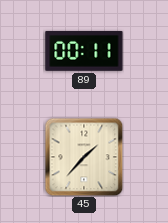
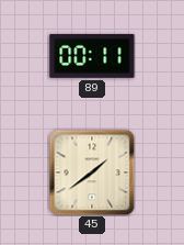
45: 1:37 -> 1:39
